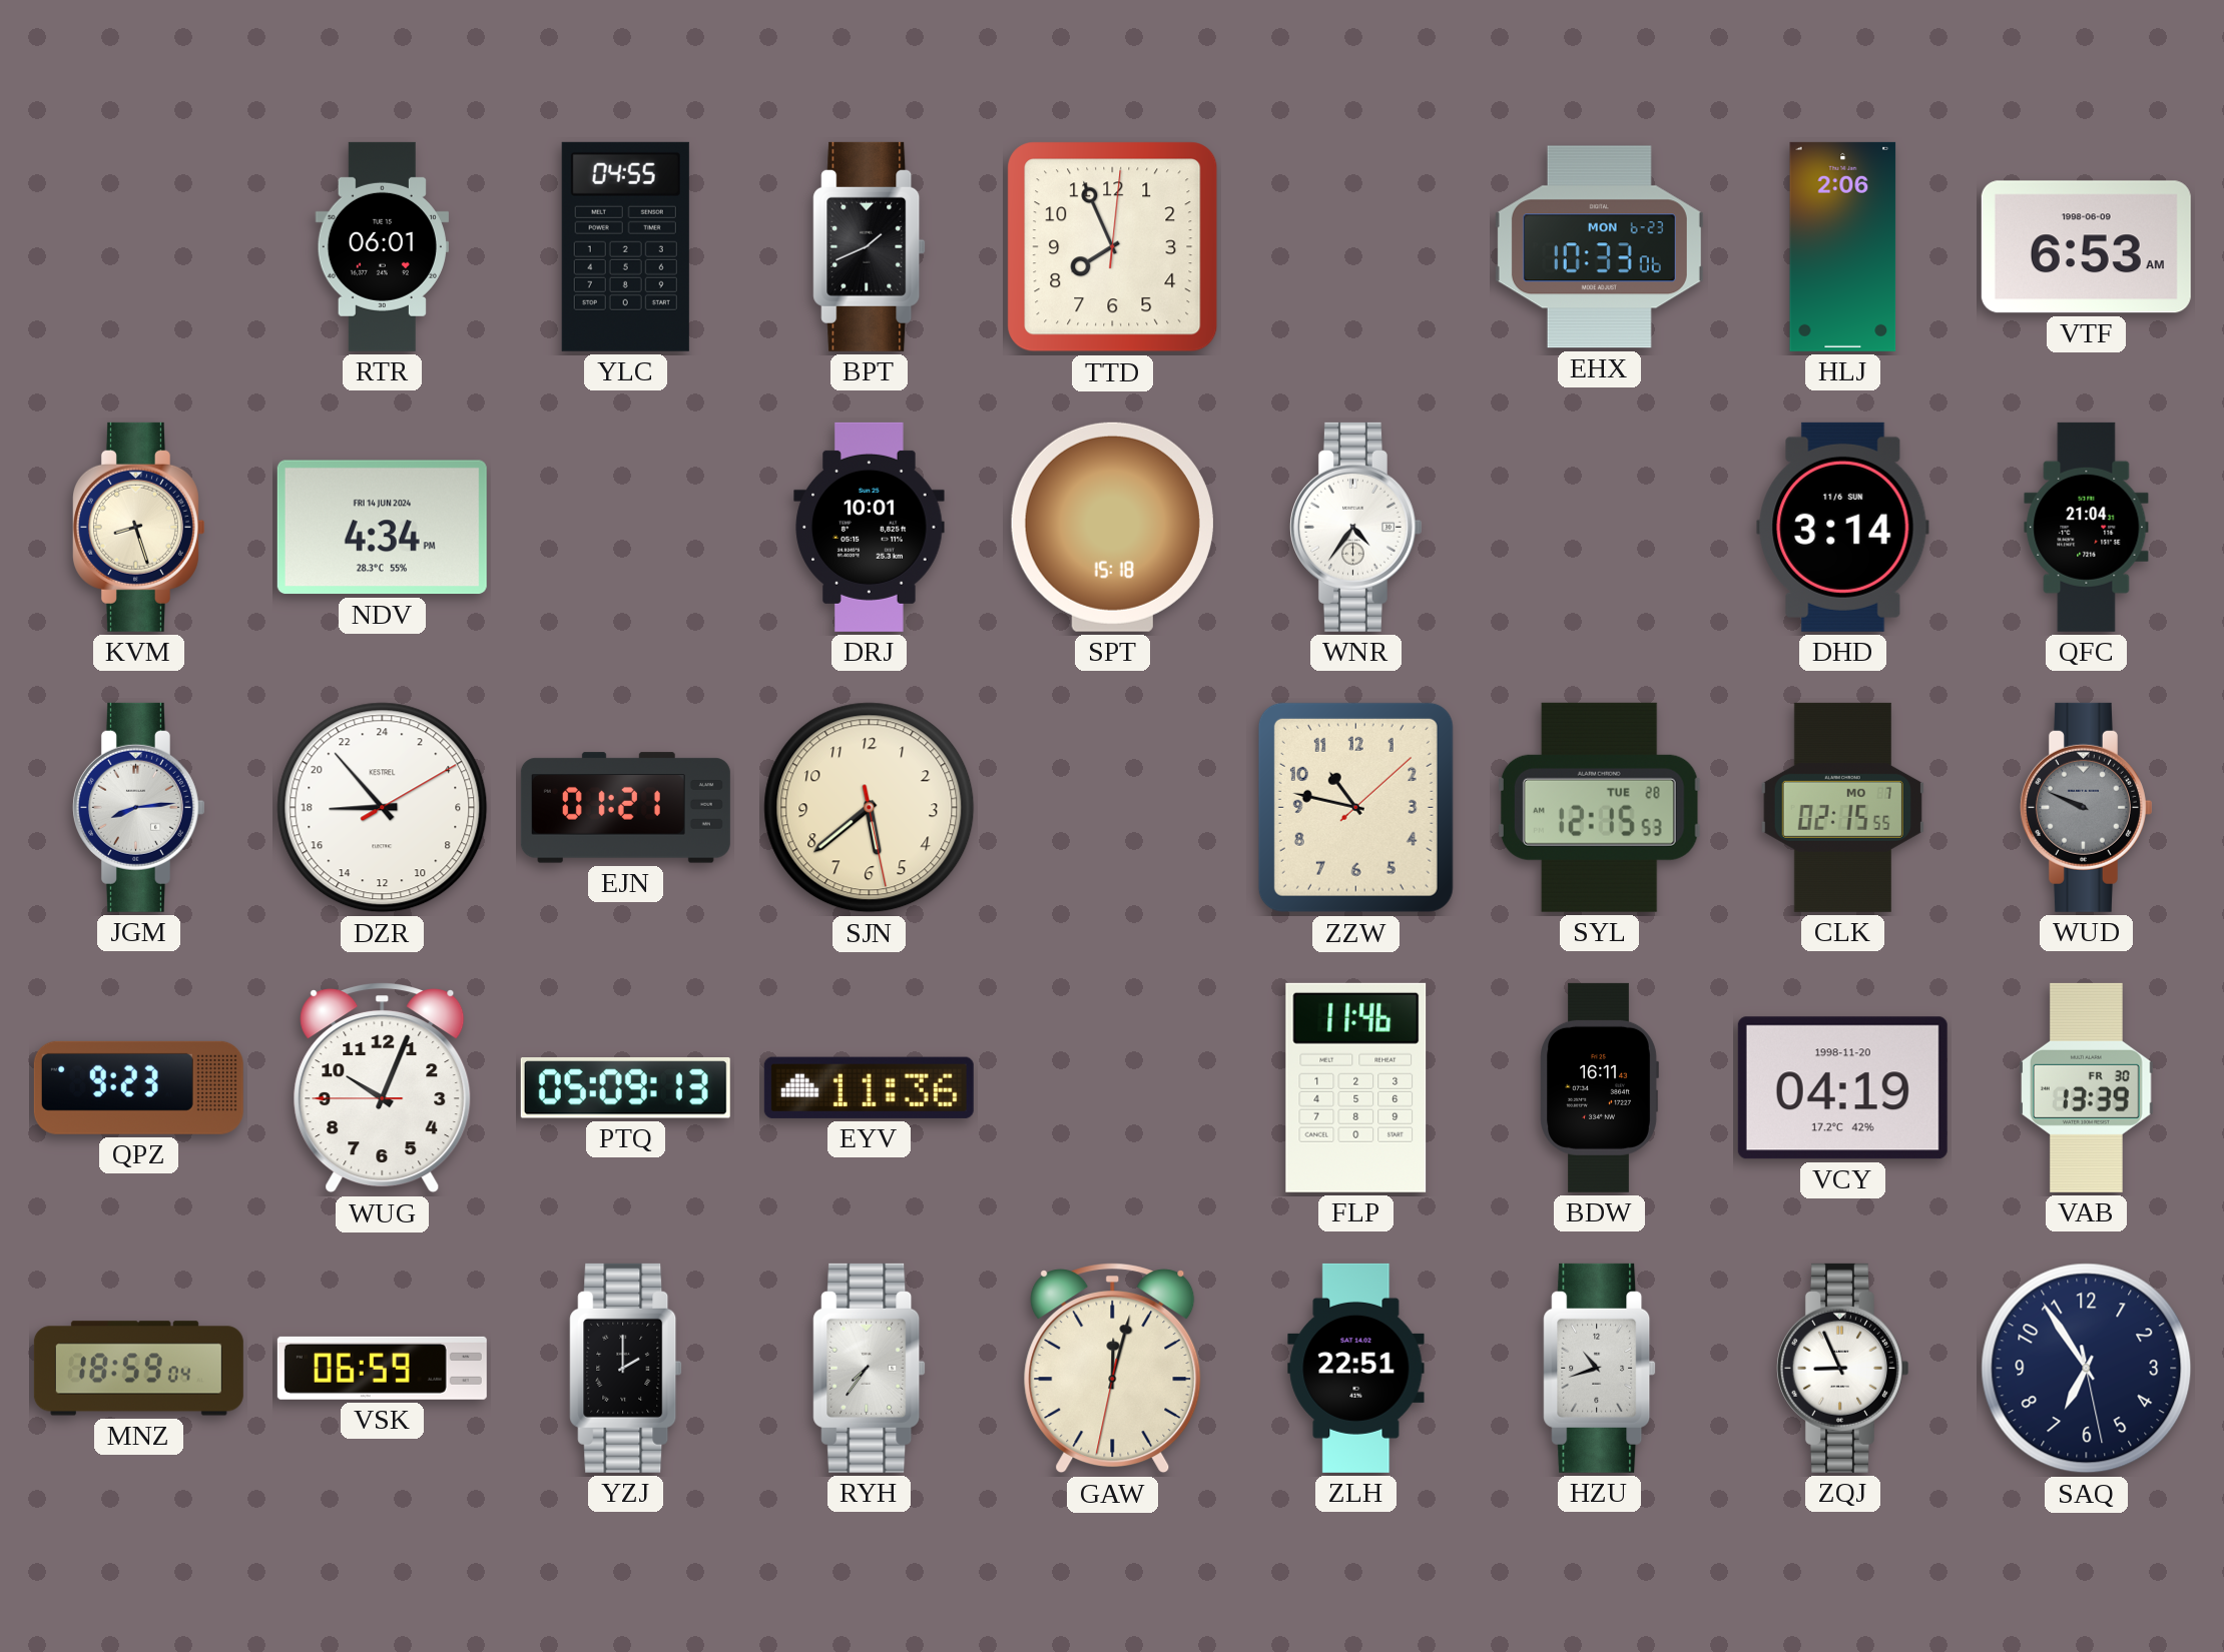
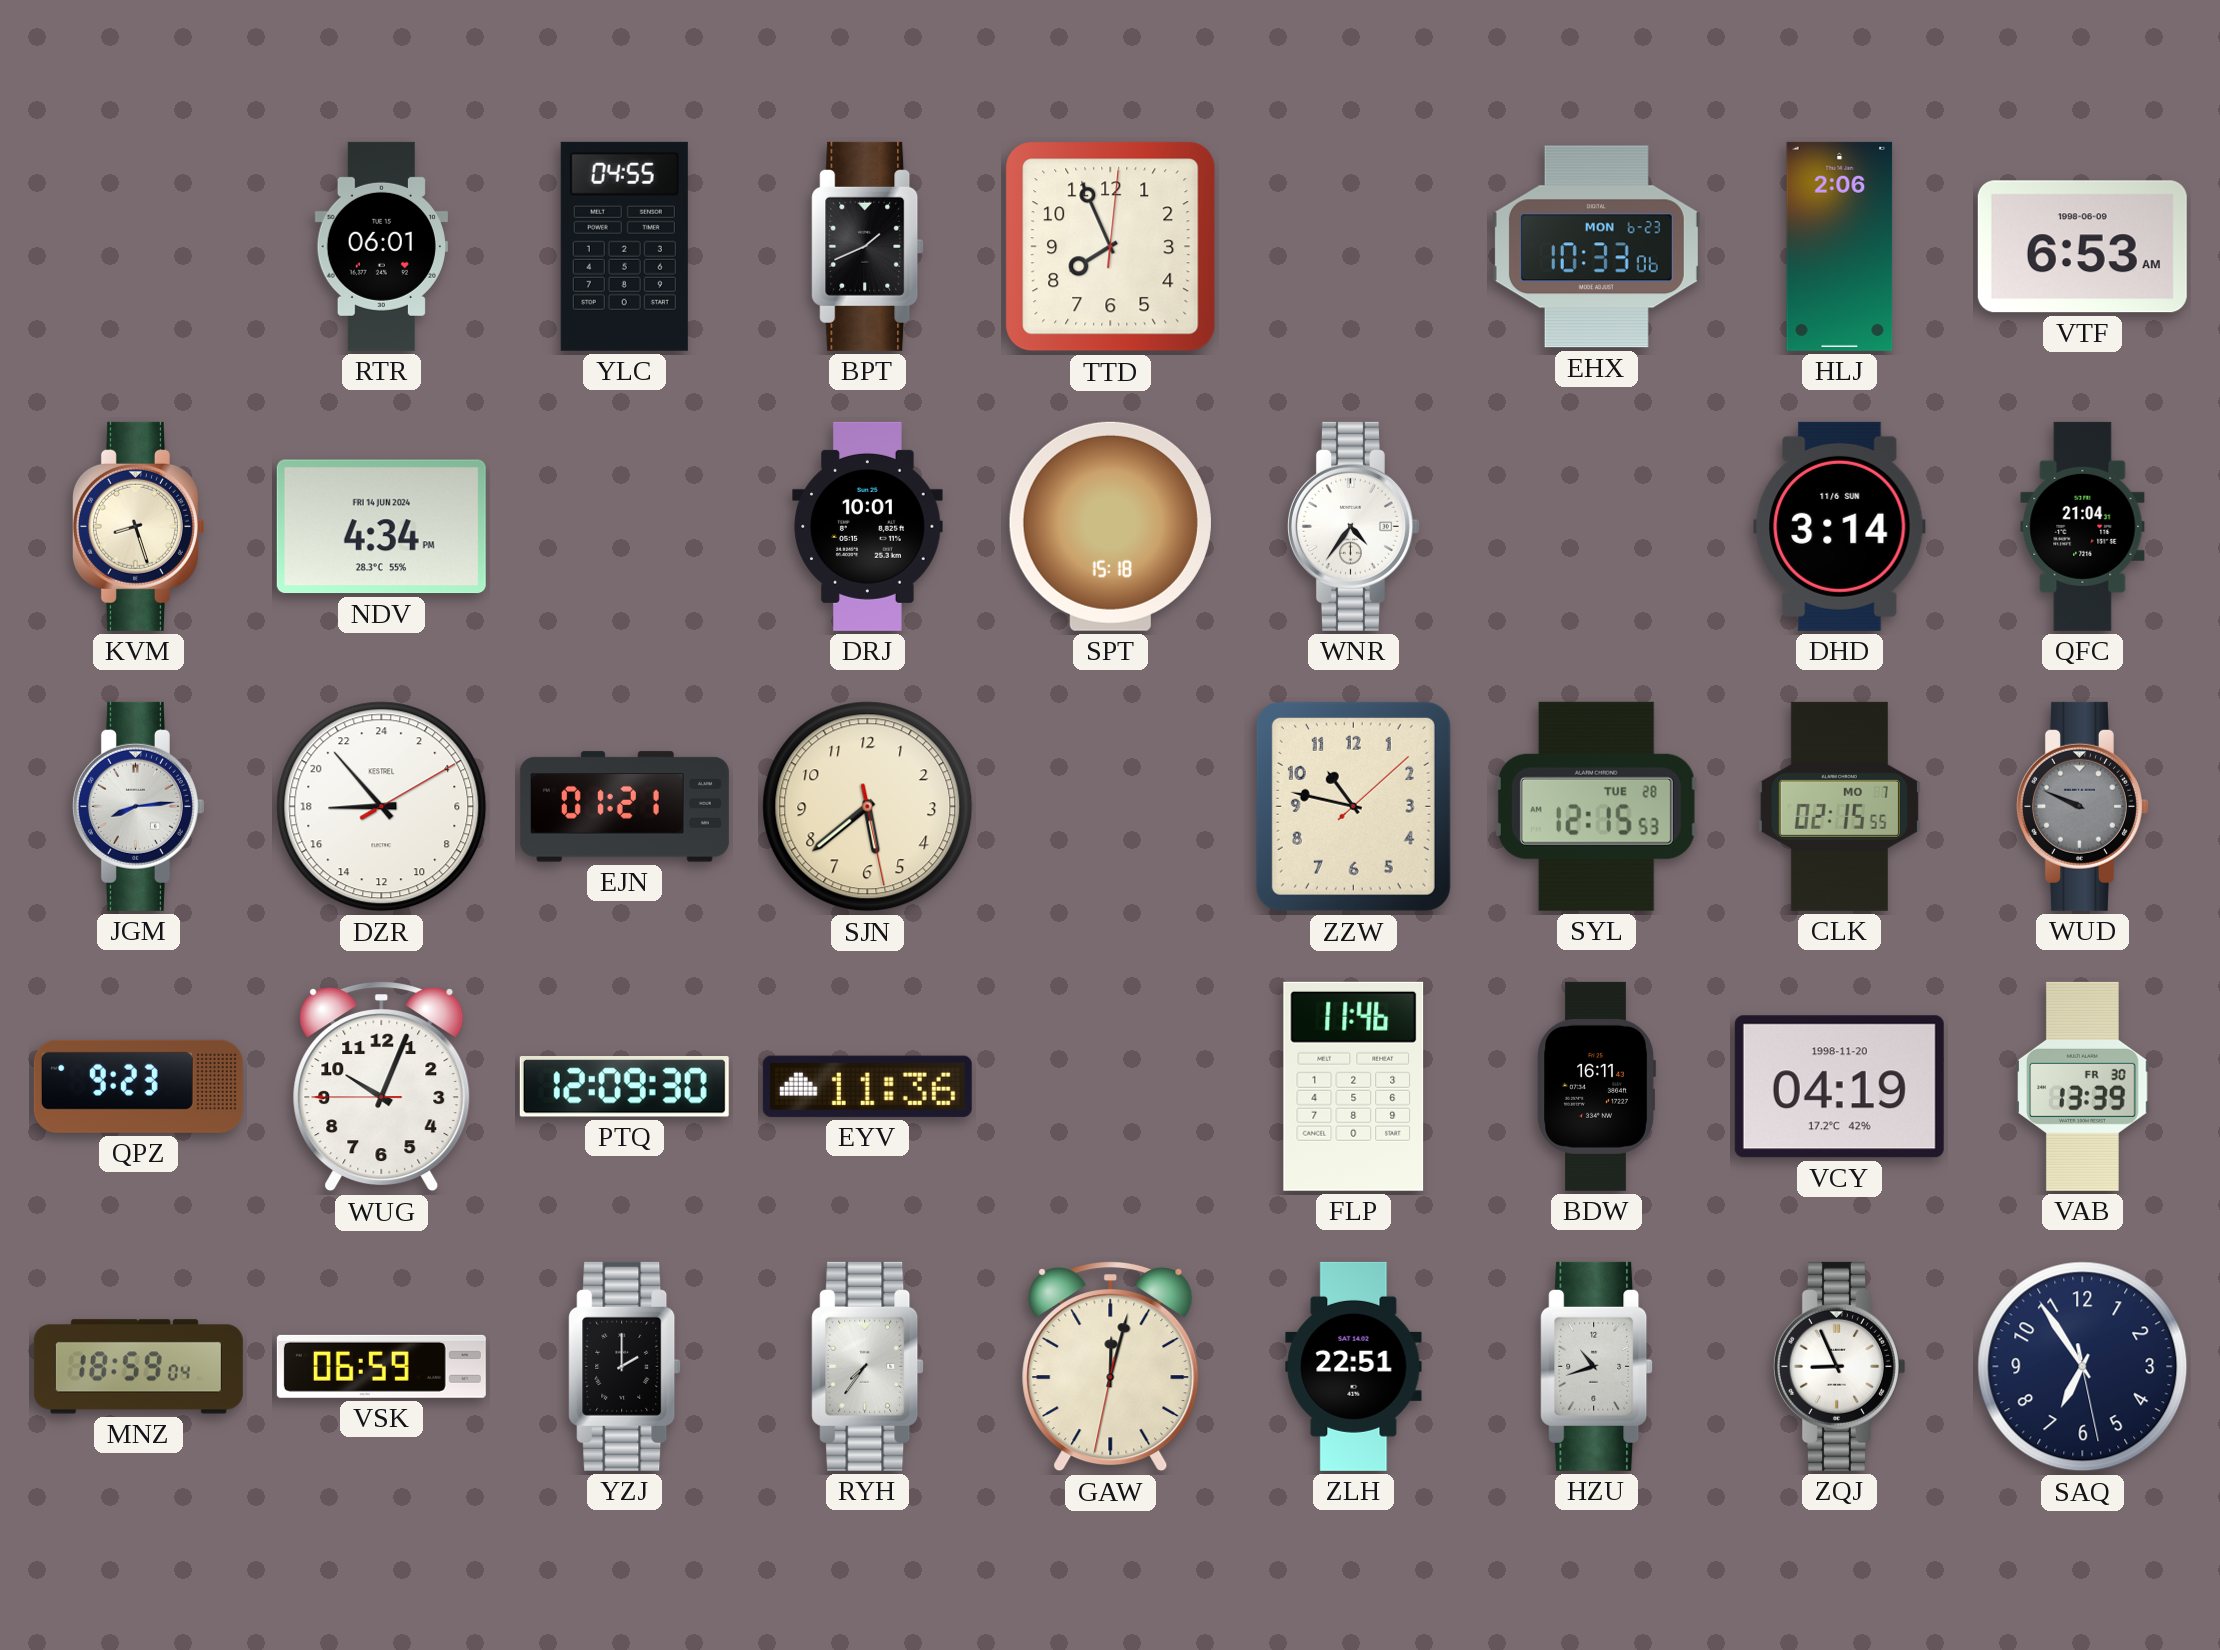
PTQ: 05:09 -> 12:09
